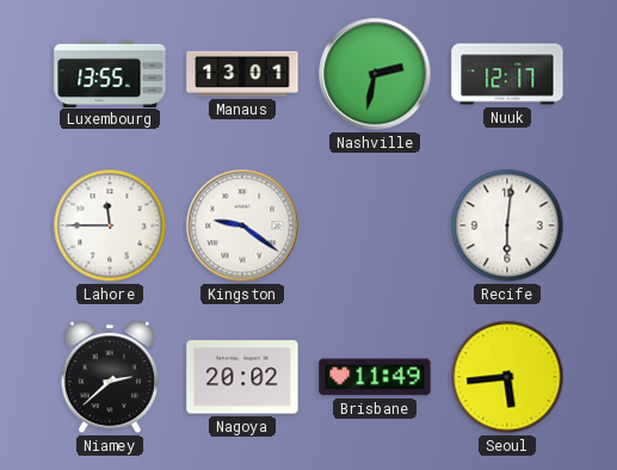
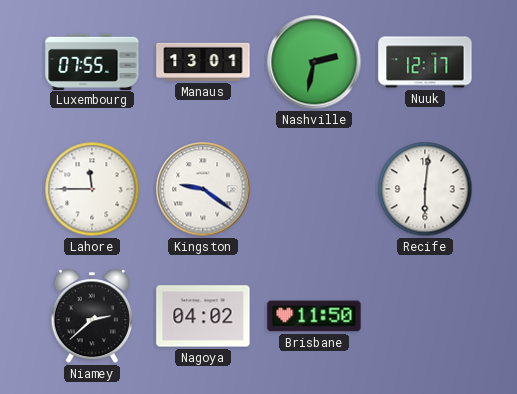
Luxembourg: 13:55 -> 07:55
Nagoya: 20:02 -> 04:02
Brisbane: 11:49 -> 11:50
Seoul: 5:44 -> none
